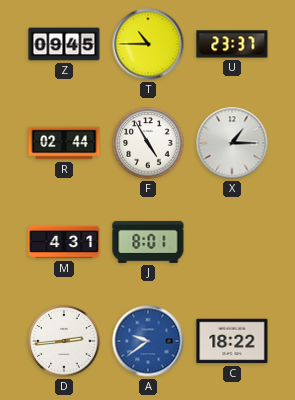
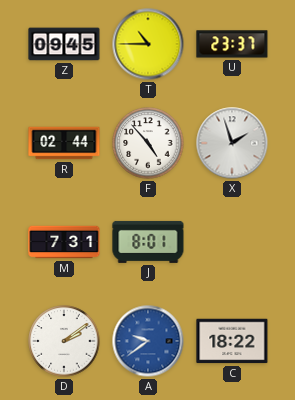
F: 4:55 -> 4:53
X: 1:15 -> 1:57
M: 4:31 -> 7:31
D: 2:44 -> 2:09
